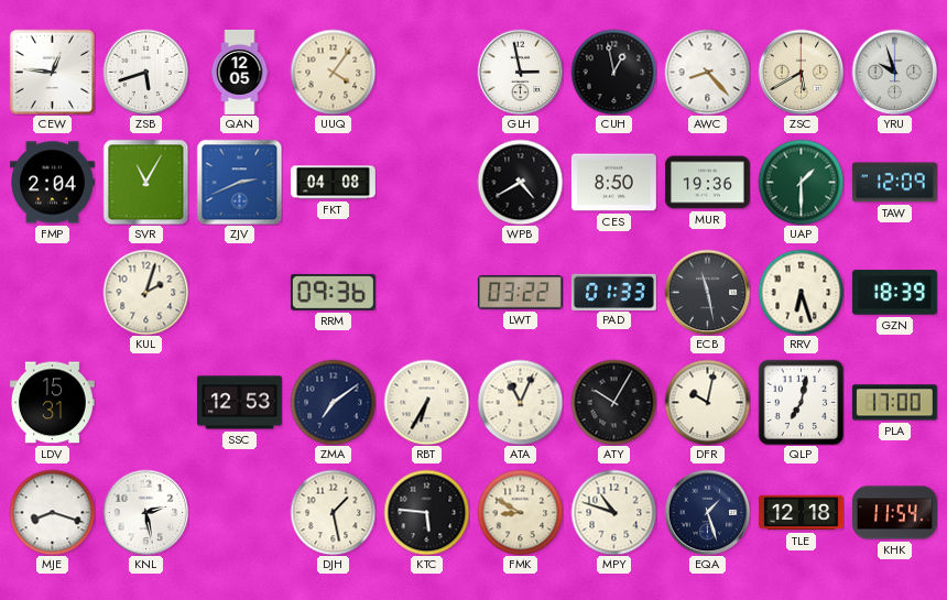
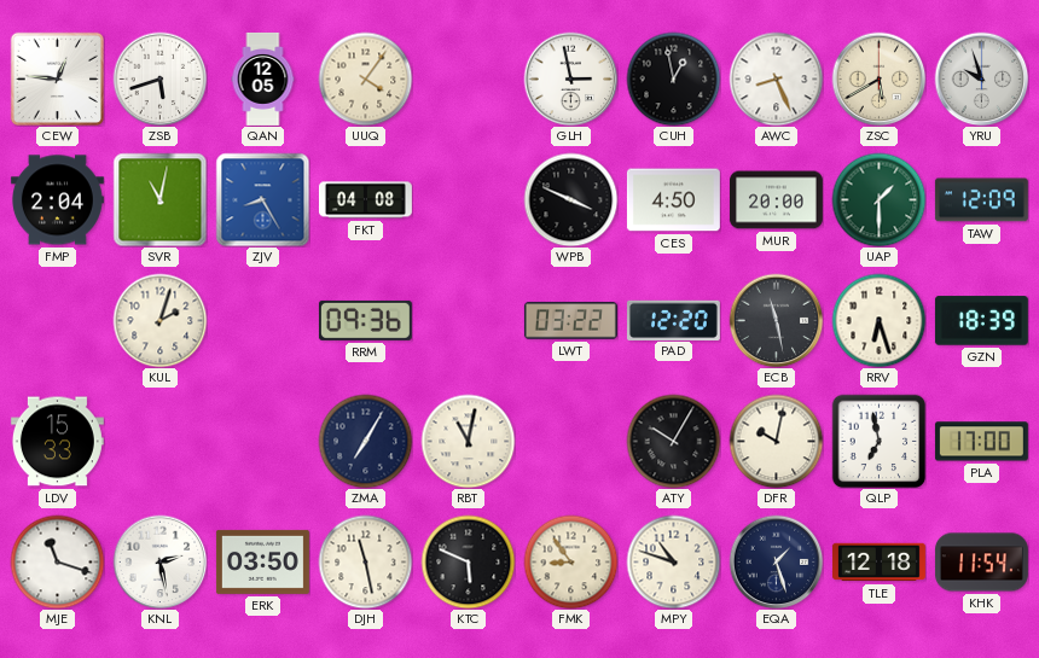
AWC: 8:23 -> 8:26
SVR: 11:05 -> 11:02
ZJV: 2:41 -> 8:25
WPB: 4:40 -> 3:49
CES: 8:50 -> 4:50
MUR: 19:36 -> 20:00
PAD: 01:33 -> 12:20
LDV: 15:31 -> 15:33
SSC: 12:53 -> none
ZMA: 7:09 -> 7:05
RBT: 6:35 -> 11:02
ATA: 11:04 -> none
QLP: 7:02 -> 6:58
MJE: 8:18 -> 11:18
ERK: none -> 03:50
DJH: 1:28 -> 11:28
KTC: 5:46 -> 5:49
FMK: 8:50 -> 8:54
